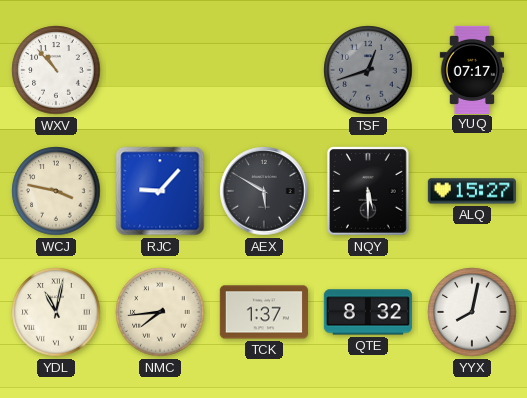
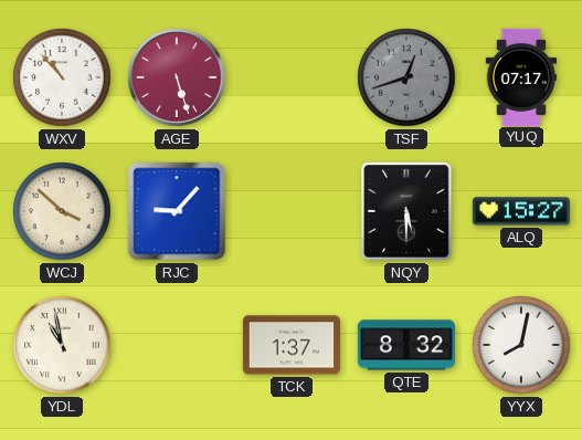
AGE: none -> 5:27
WCJ: 3:47 -> 3:52
AEX: 5:50 -> none
YDL: 11:02 -> 10:58
NMC: 7:44 -> none
